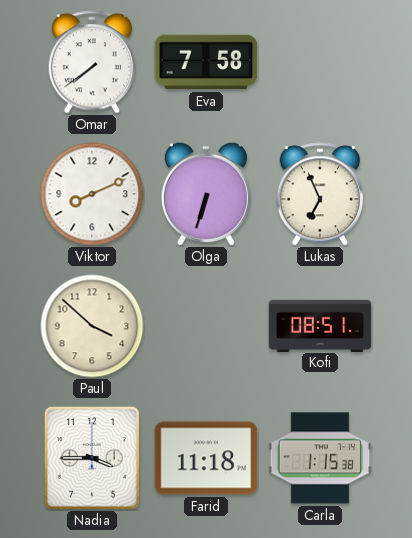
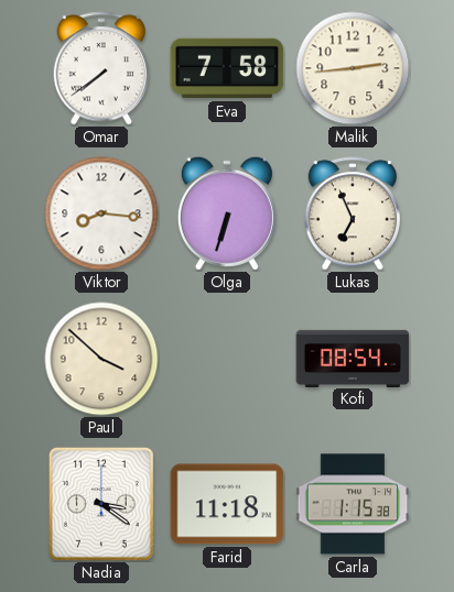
Malik: none -> 2:44
Viktor: 8:11 -> 8:16
Kofi: 08:51 -> 08:54
Nadia: 3:45 -> 3:21
